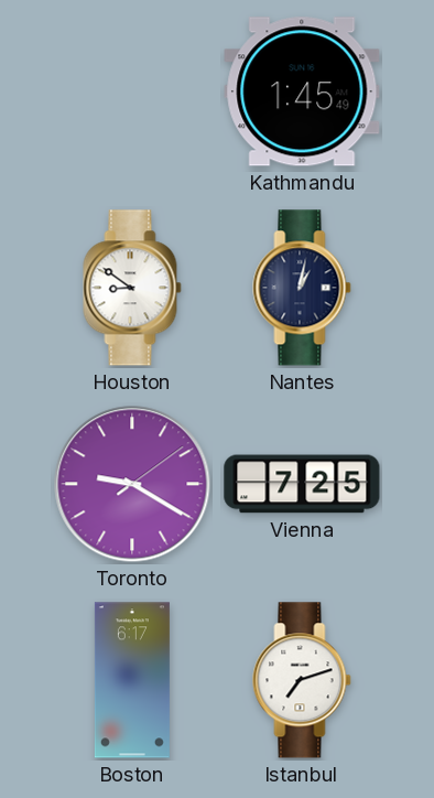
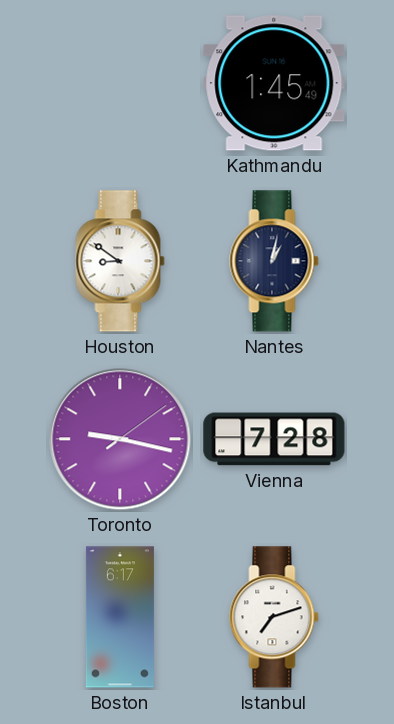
Toronto: 9:20 -> 9:17
Vienna: 7:25 -> 7:28
